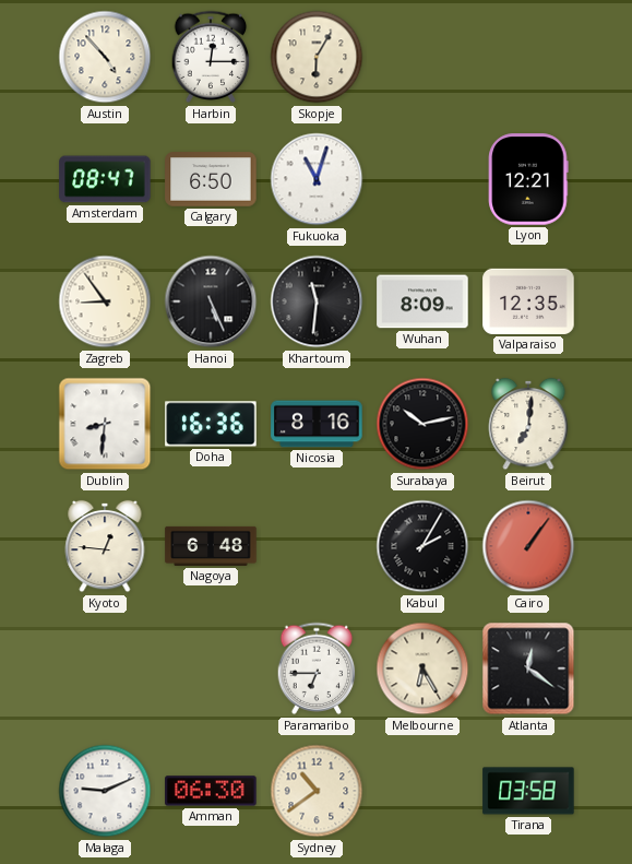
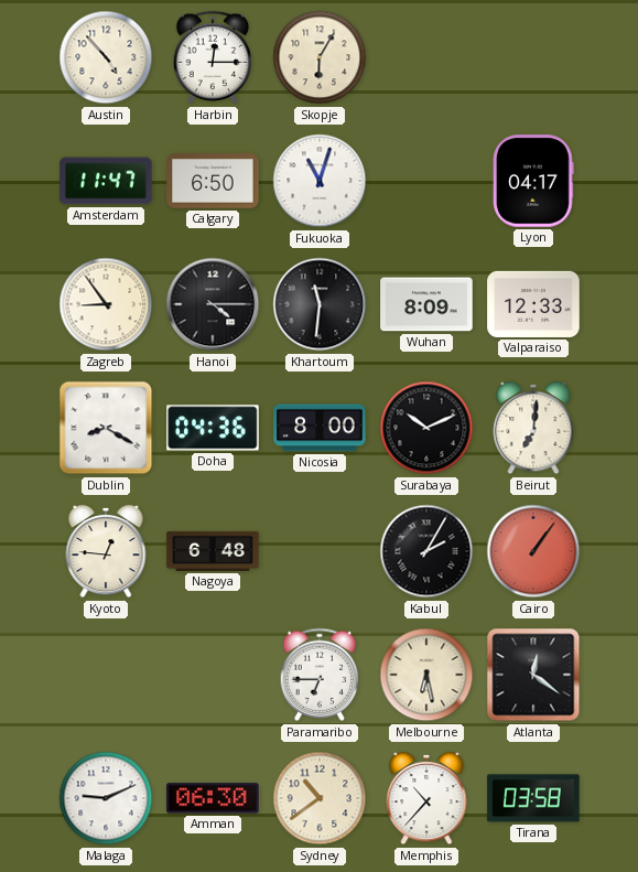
Amsterdam: 08:47 -> 11:47
Lyon: 12:21 -> 04:17
Hanoi: 5:26 -> 4:15
Valparaiso: 12:35 -> 12:33
Dublin: 8:31 -> 8:20
Doha: 16:36 -> 04:36
Nicosia: 8:16 -> 8:00
Surabaya: 10:13 -> 10:11
Melbourne: 6:25 -> 6:28
Memphis: none -> 10:37
